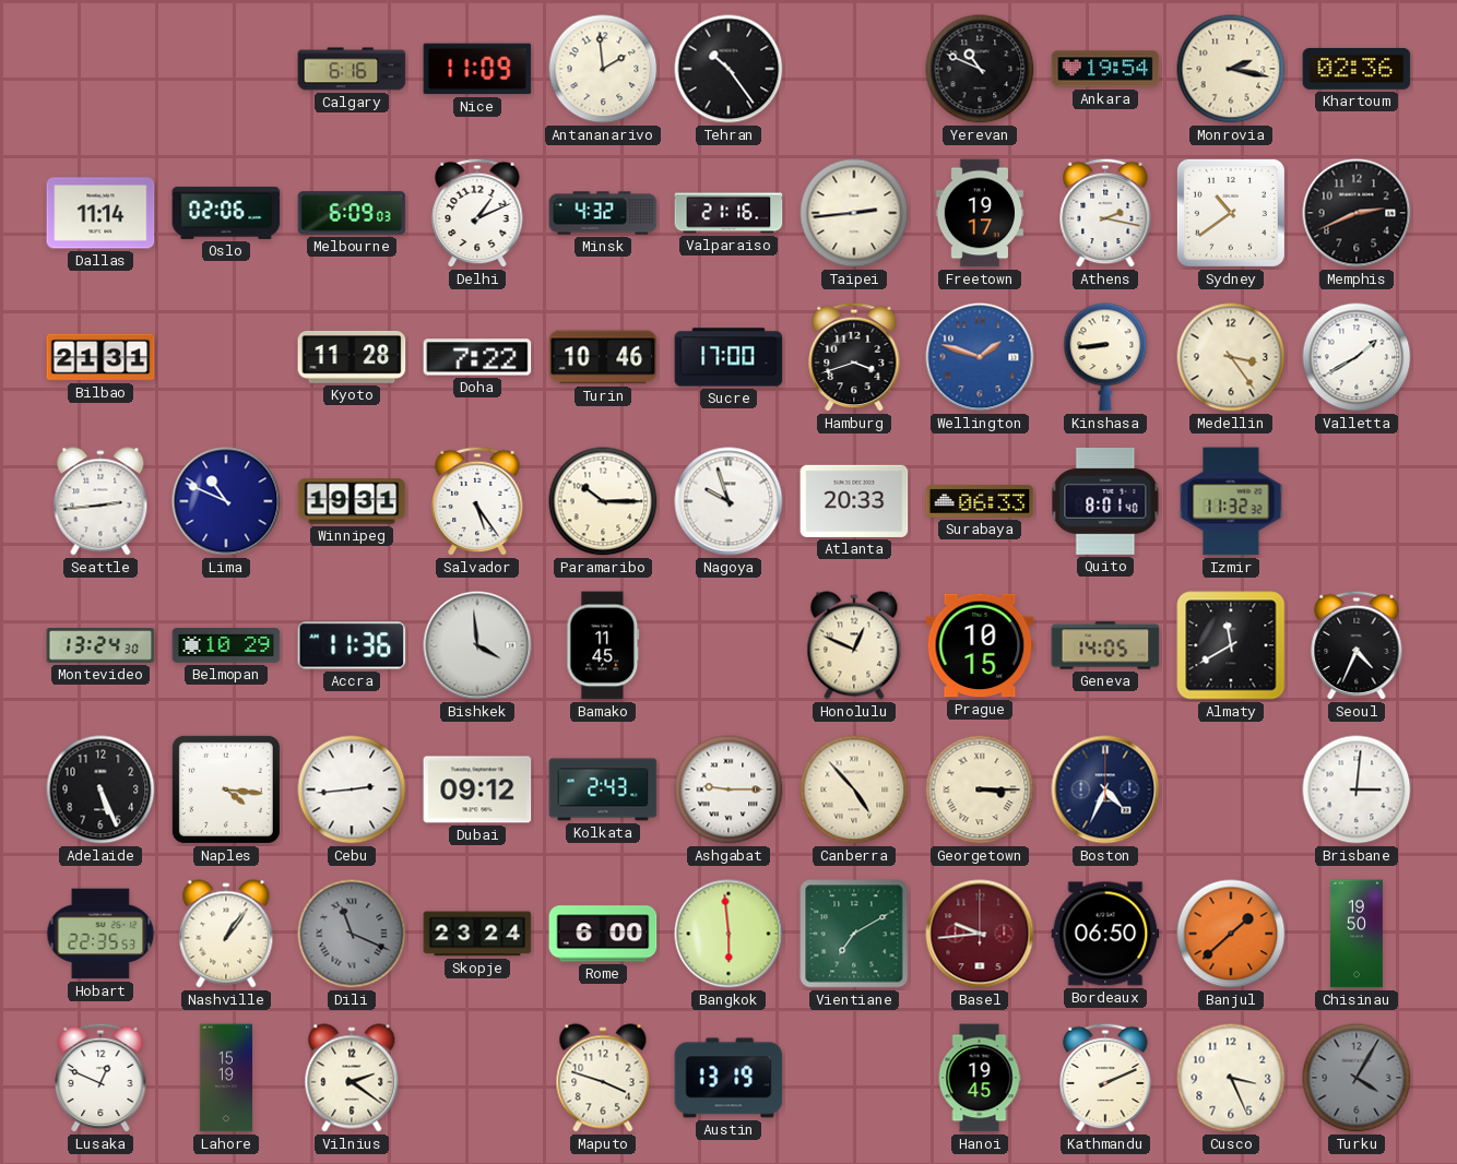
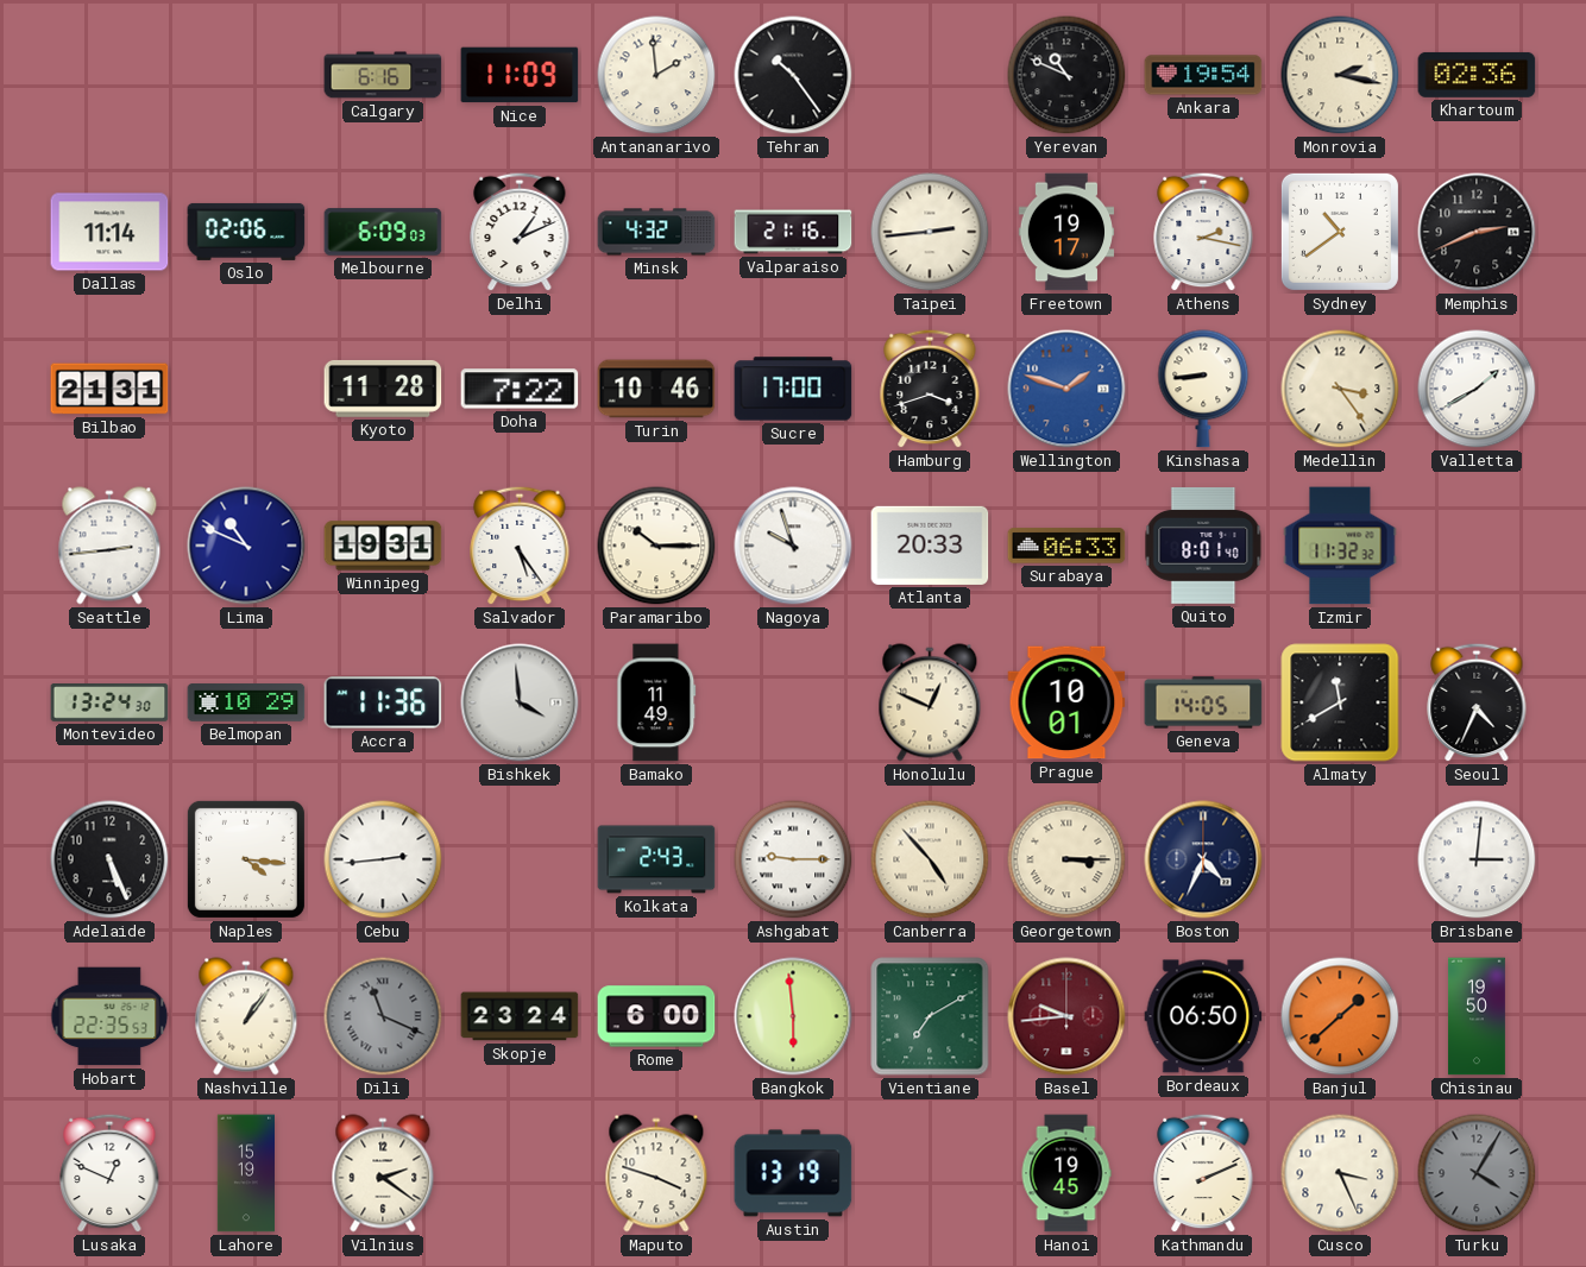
Bamako: 11:45 -> 11:49
Prague: 10:15 -> 10:01
Dubai: 09:12 -> none
